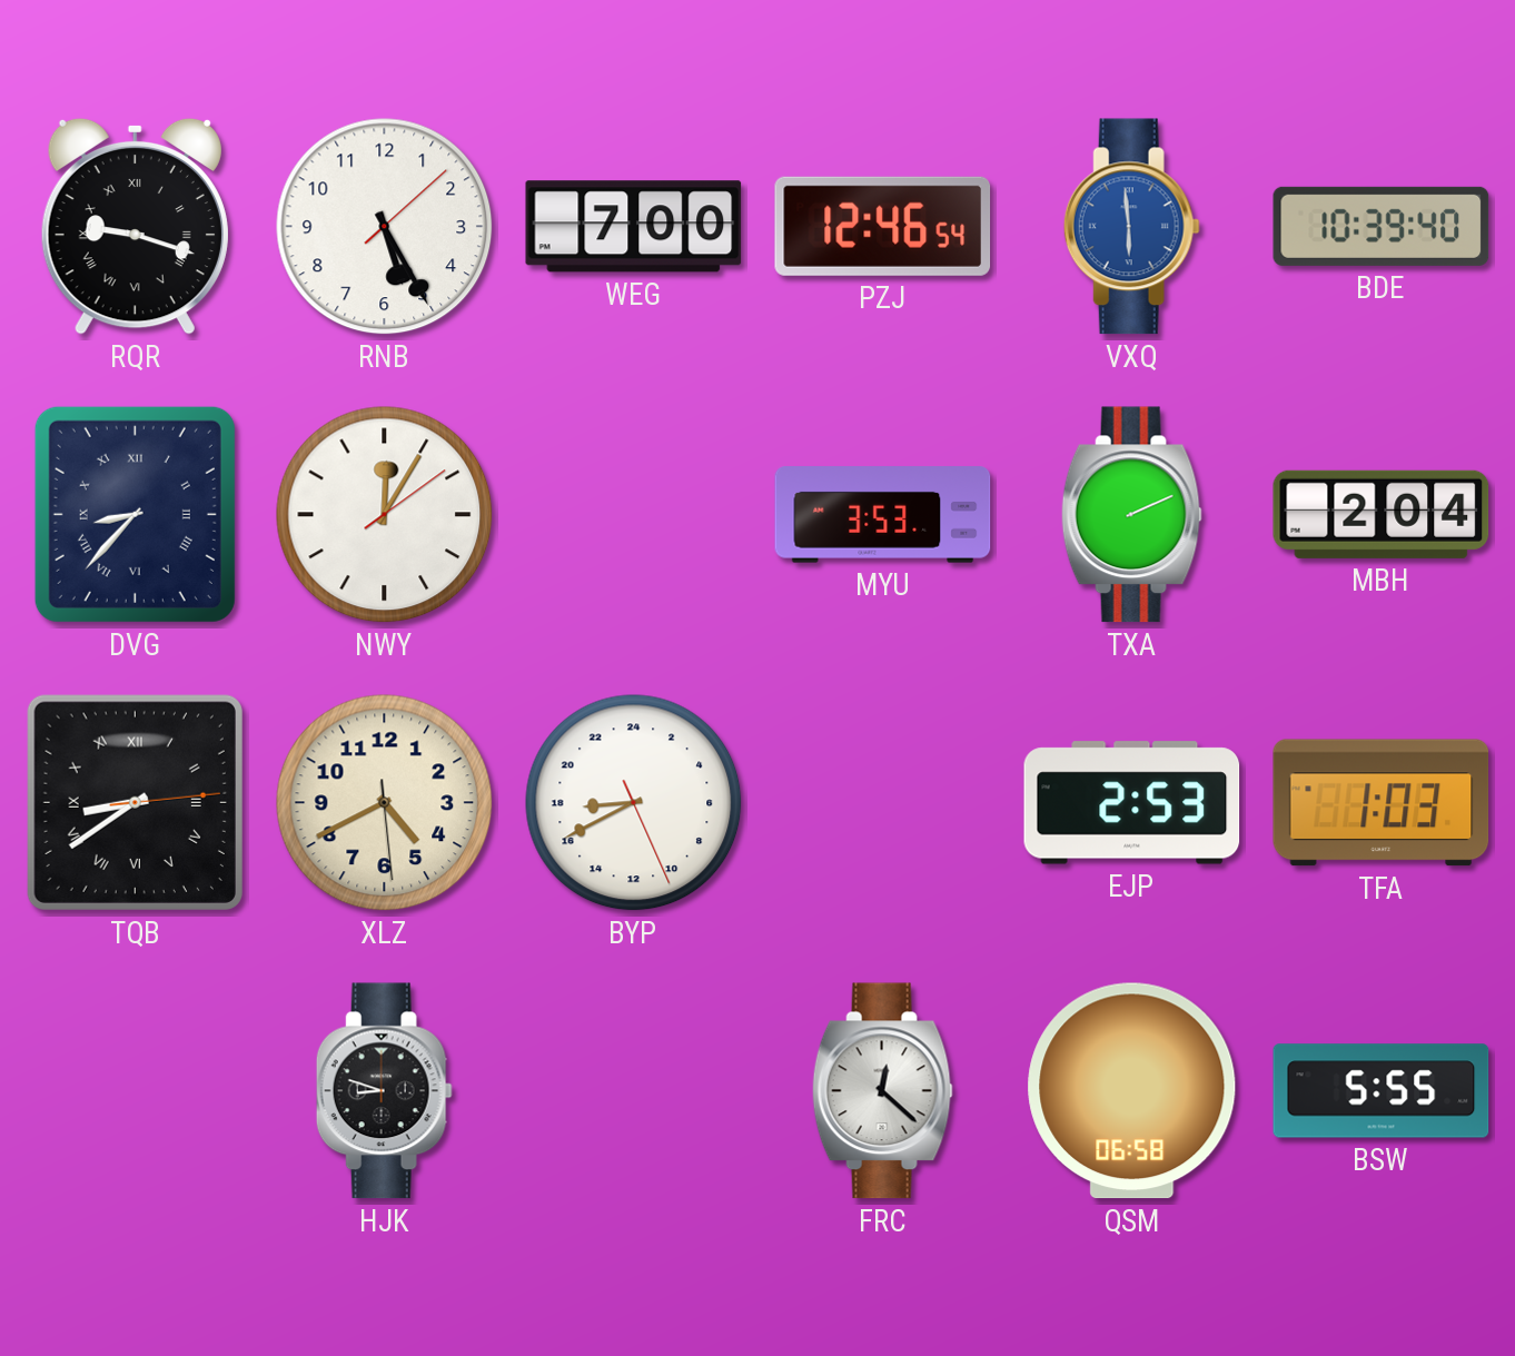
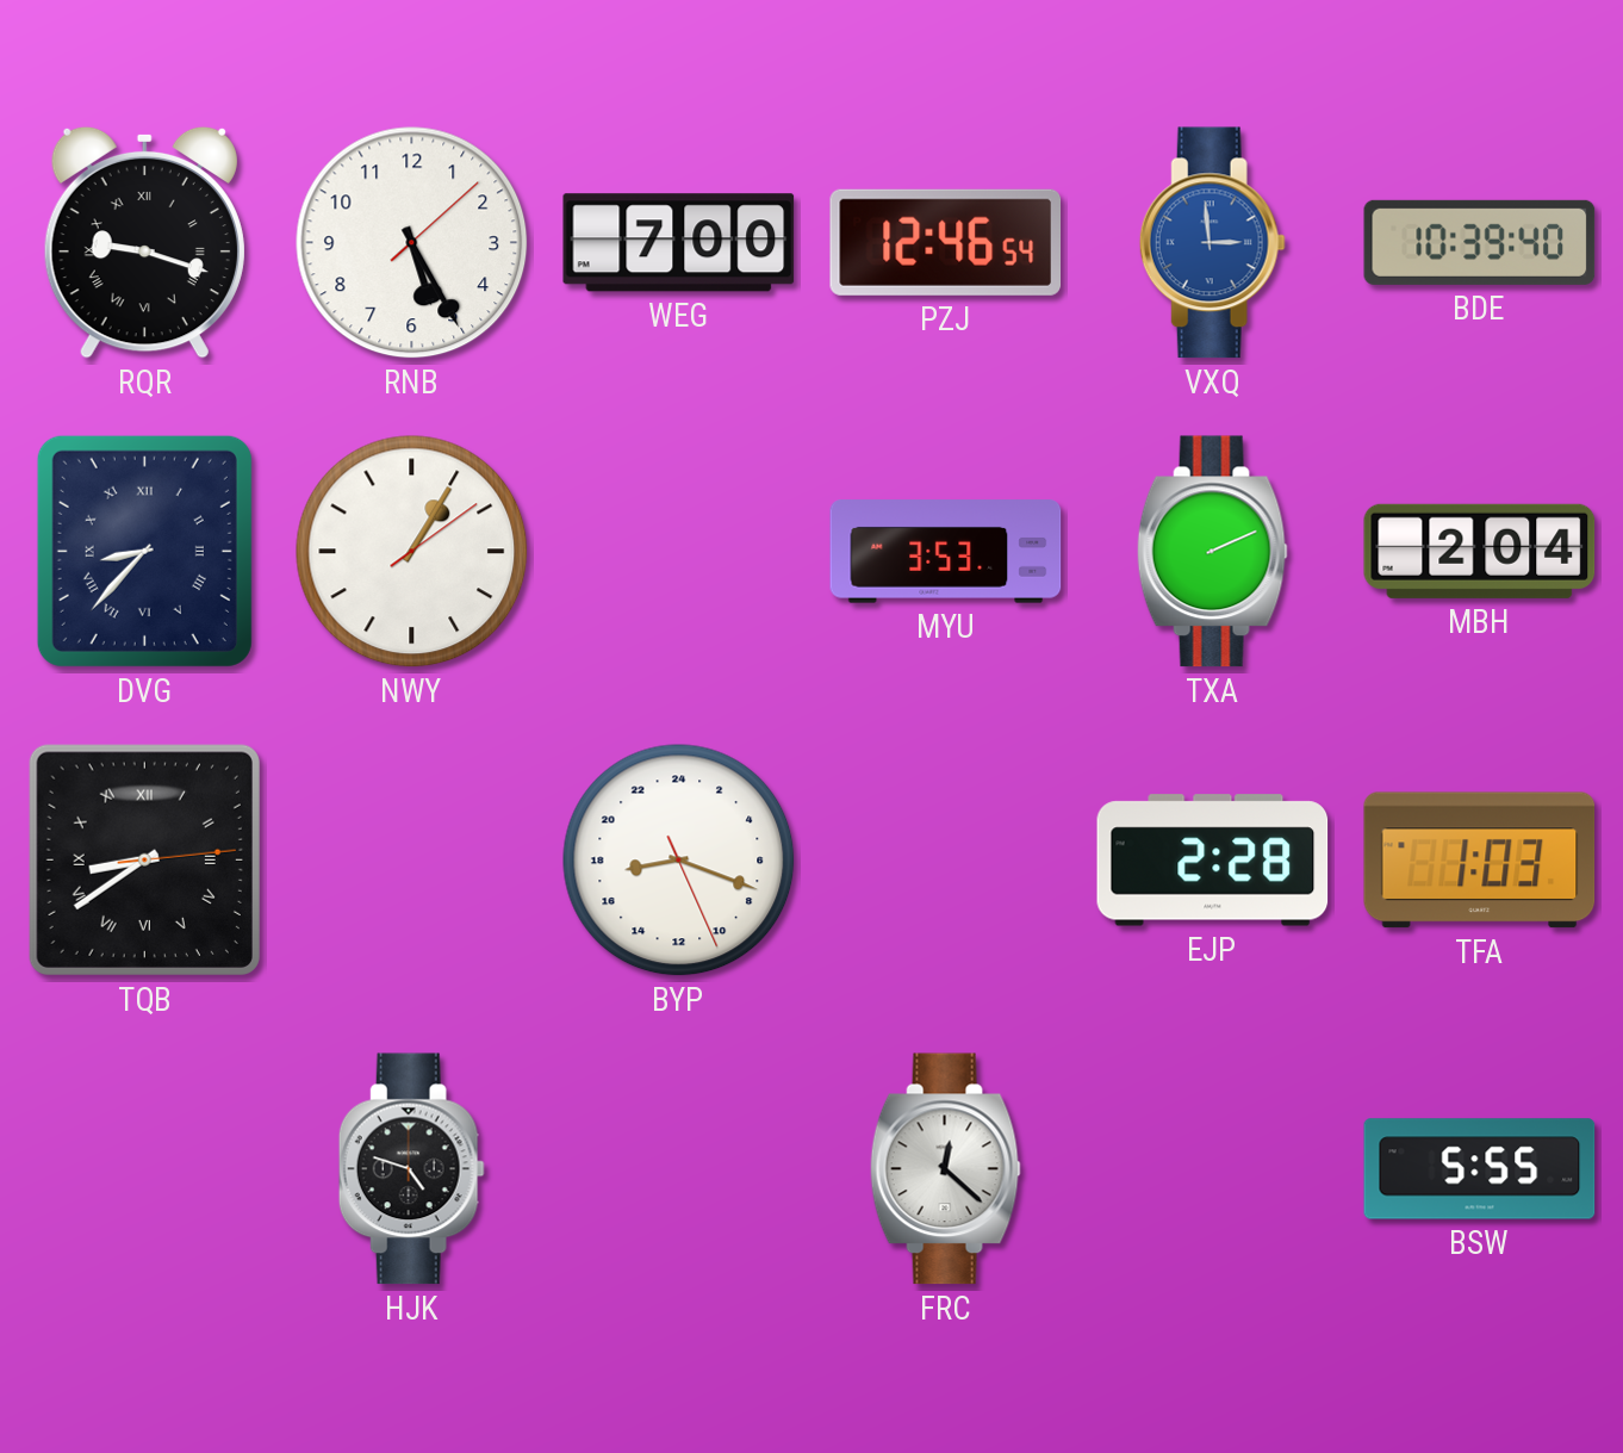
VXQ: 5:59 -> 2:59
NWY: 12:05 -> 1:05
XLZ: 4:40 -> none
BYP: 17:40 -> 17:18
EJP: 2:53 -> 2:28
HJK: 8:48 -> 4:48
QSM: 06:58 -> none
